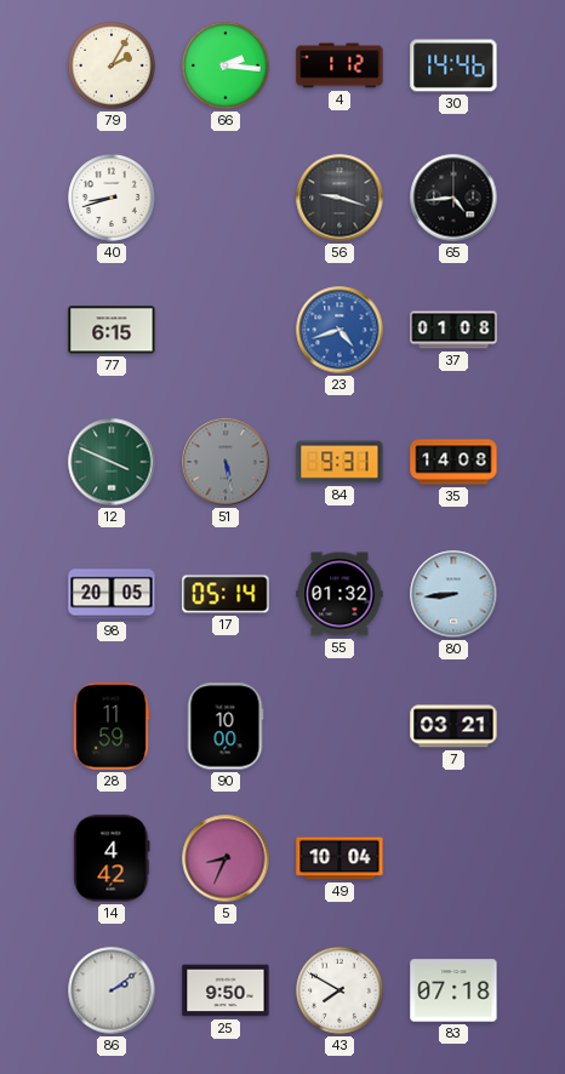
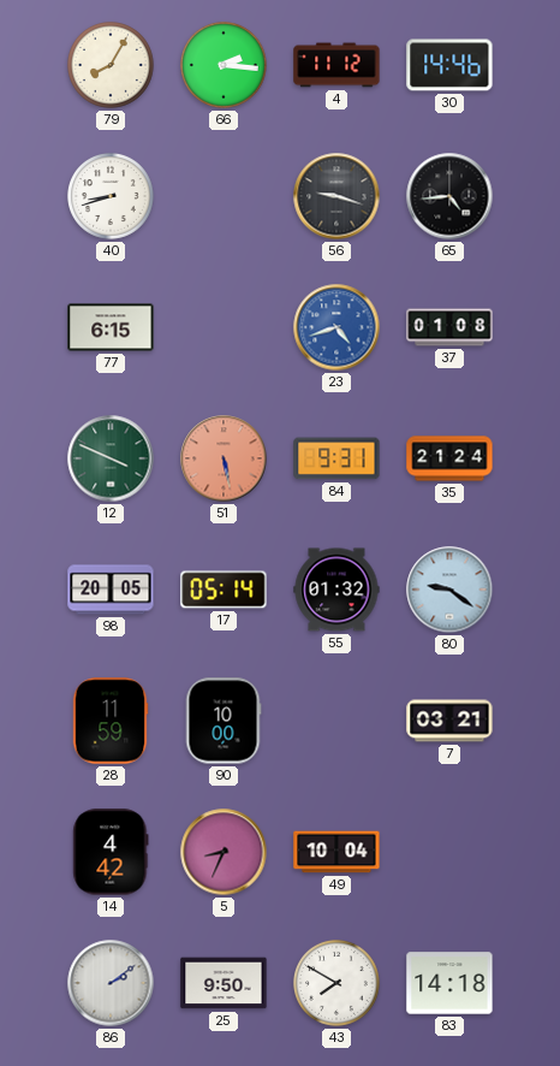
79: 2:05 -> 8:05
4: 1:12 -> 11:12
51 dial: grey -> salmon
35: 14:08 -> 21:24
80: 8:44 -> 9:21
83: 07:18 -> 14:18
